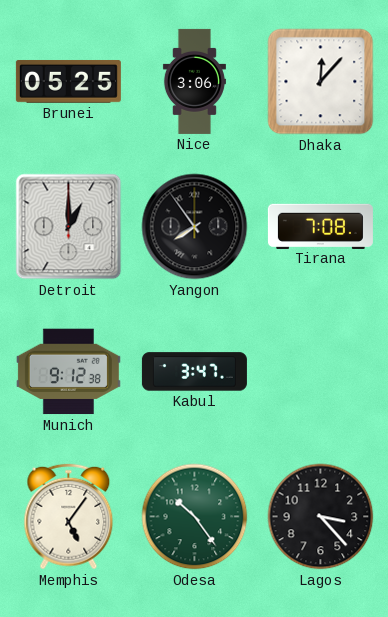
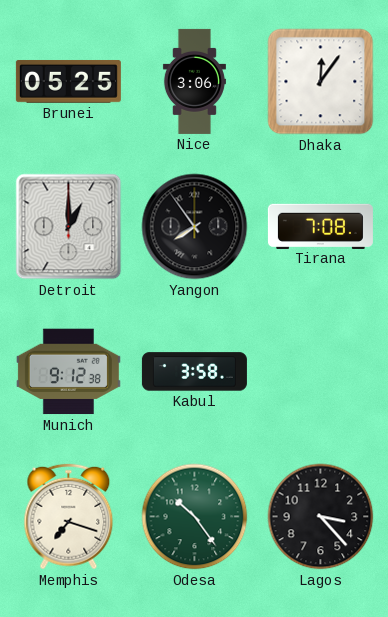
Dhaka: 12:07 -> 12:06
Kabul: 3:47 -> 3:58
Memphis: 5:06 -> 7:18
